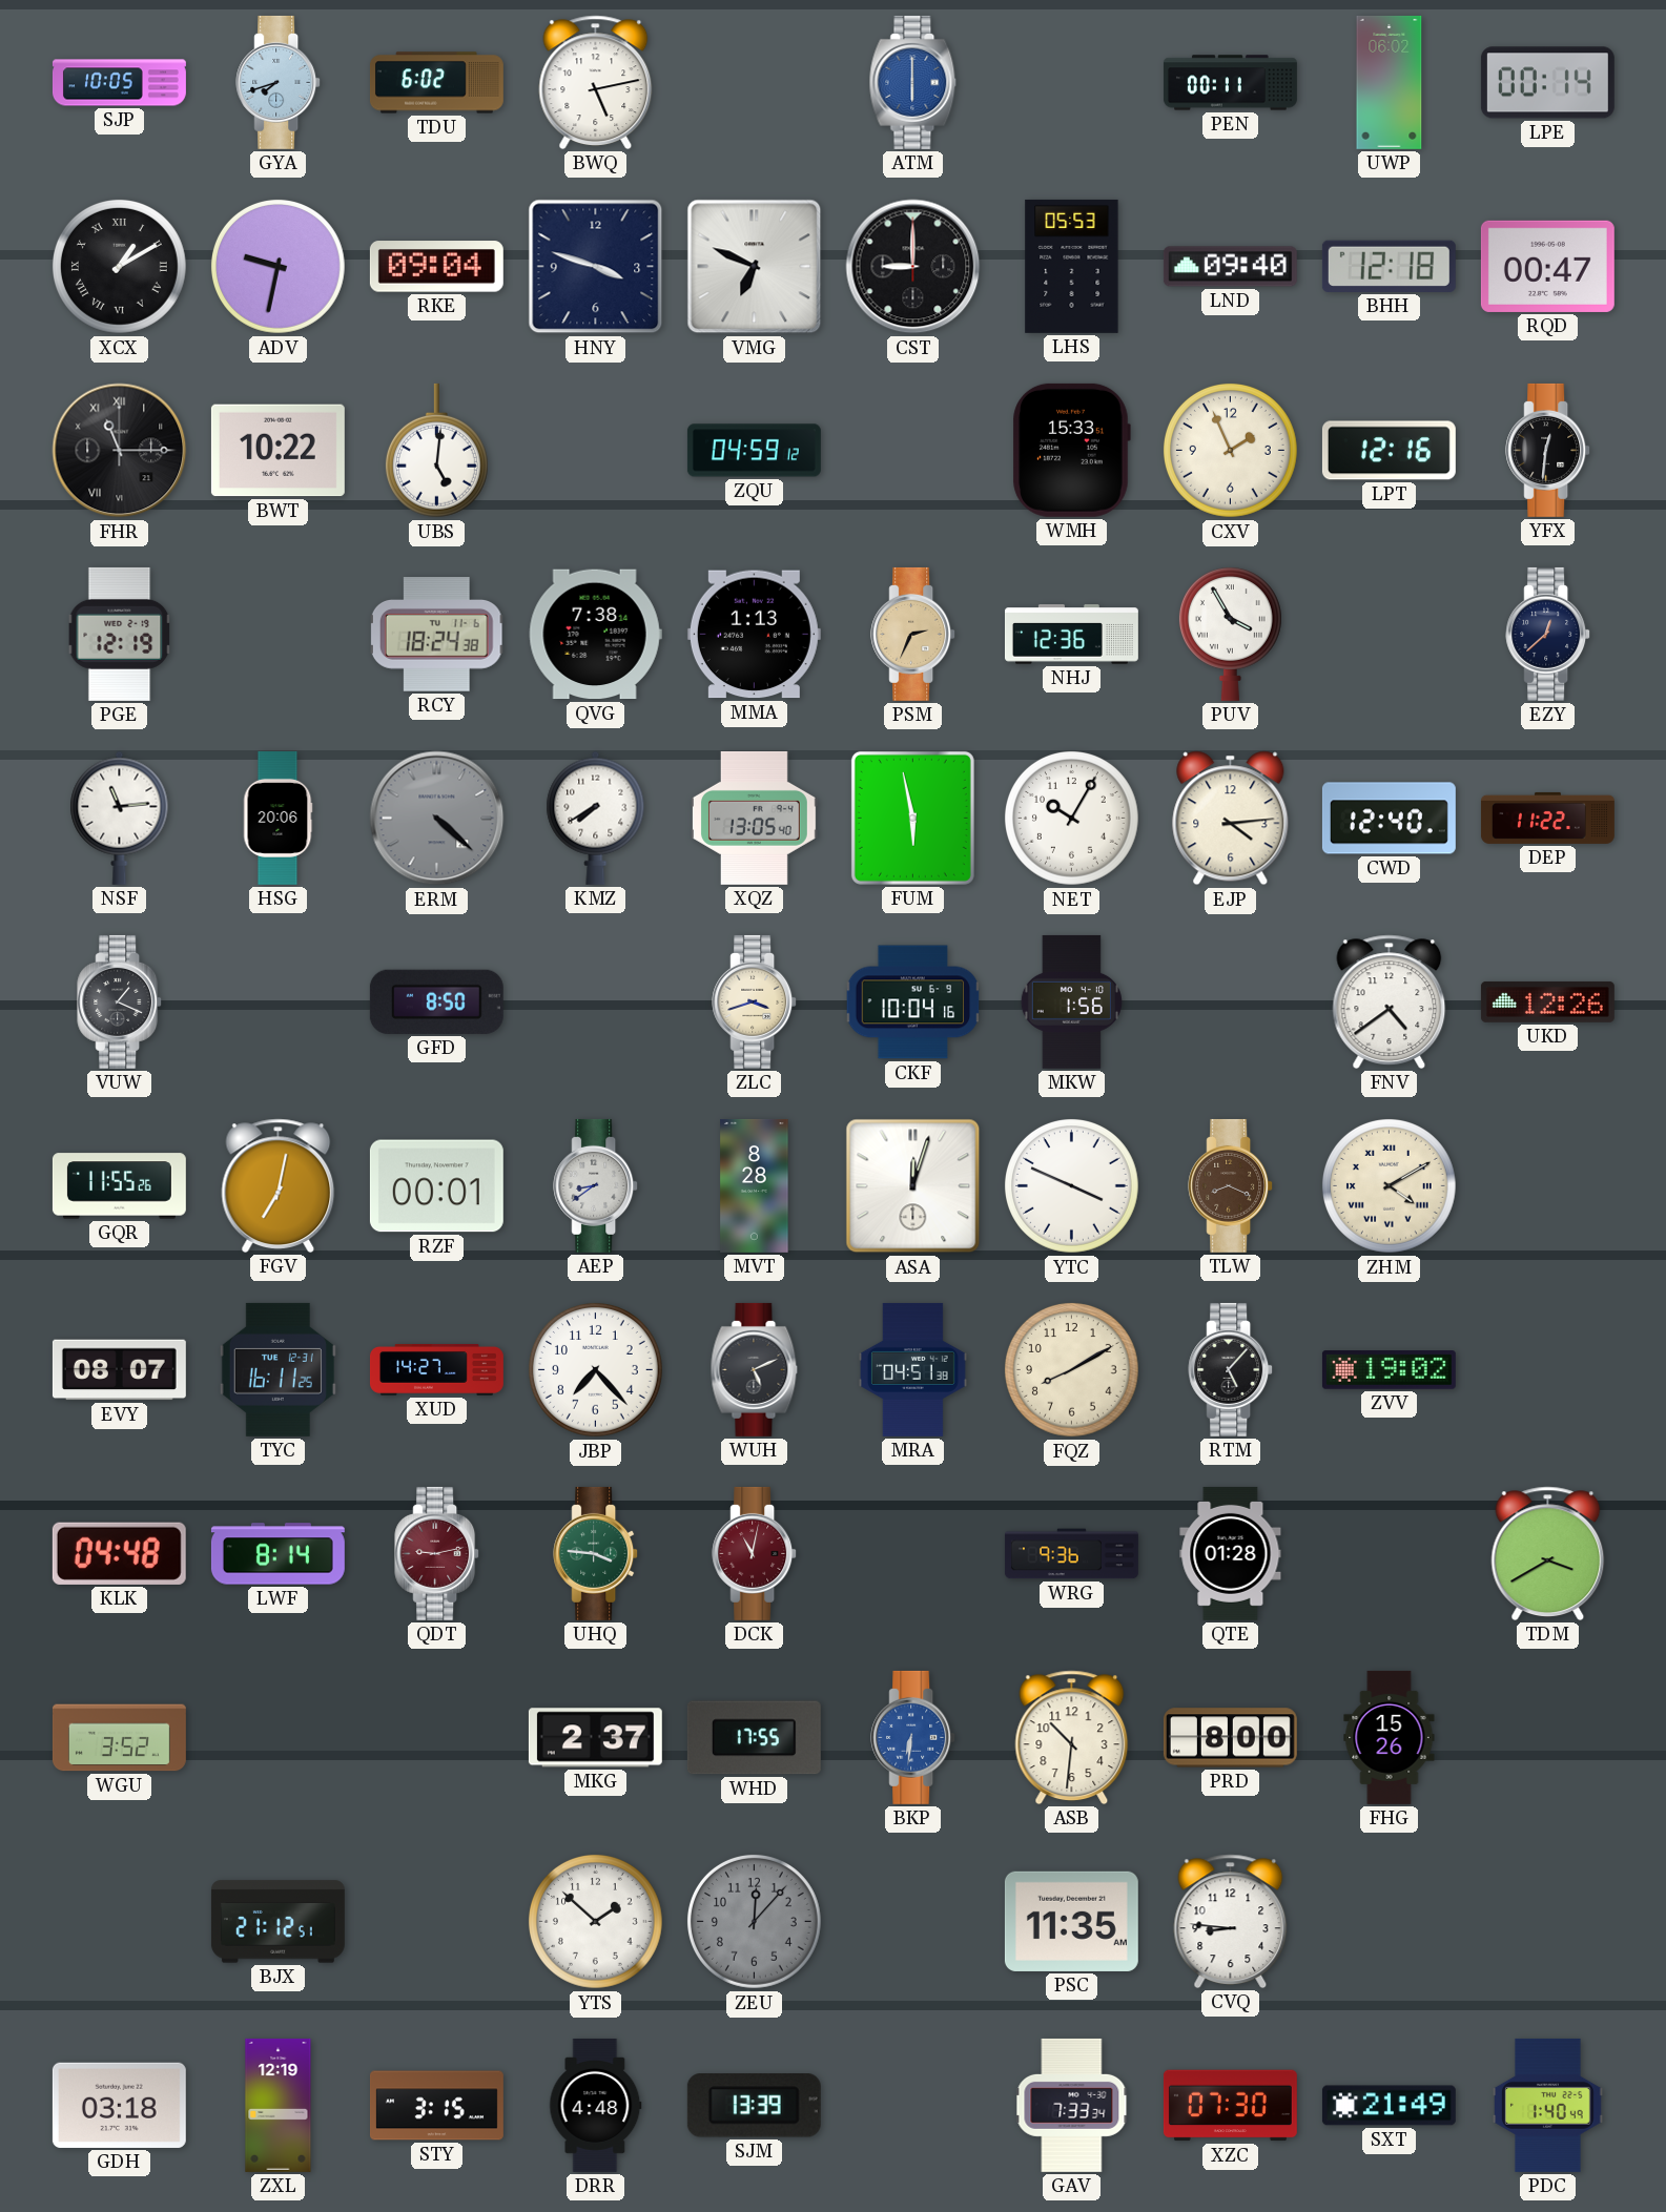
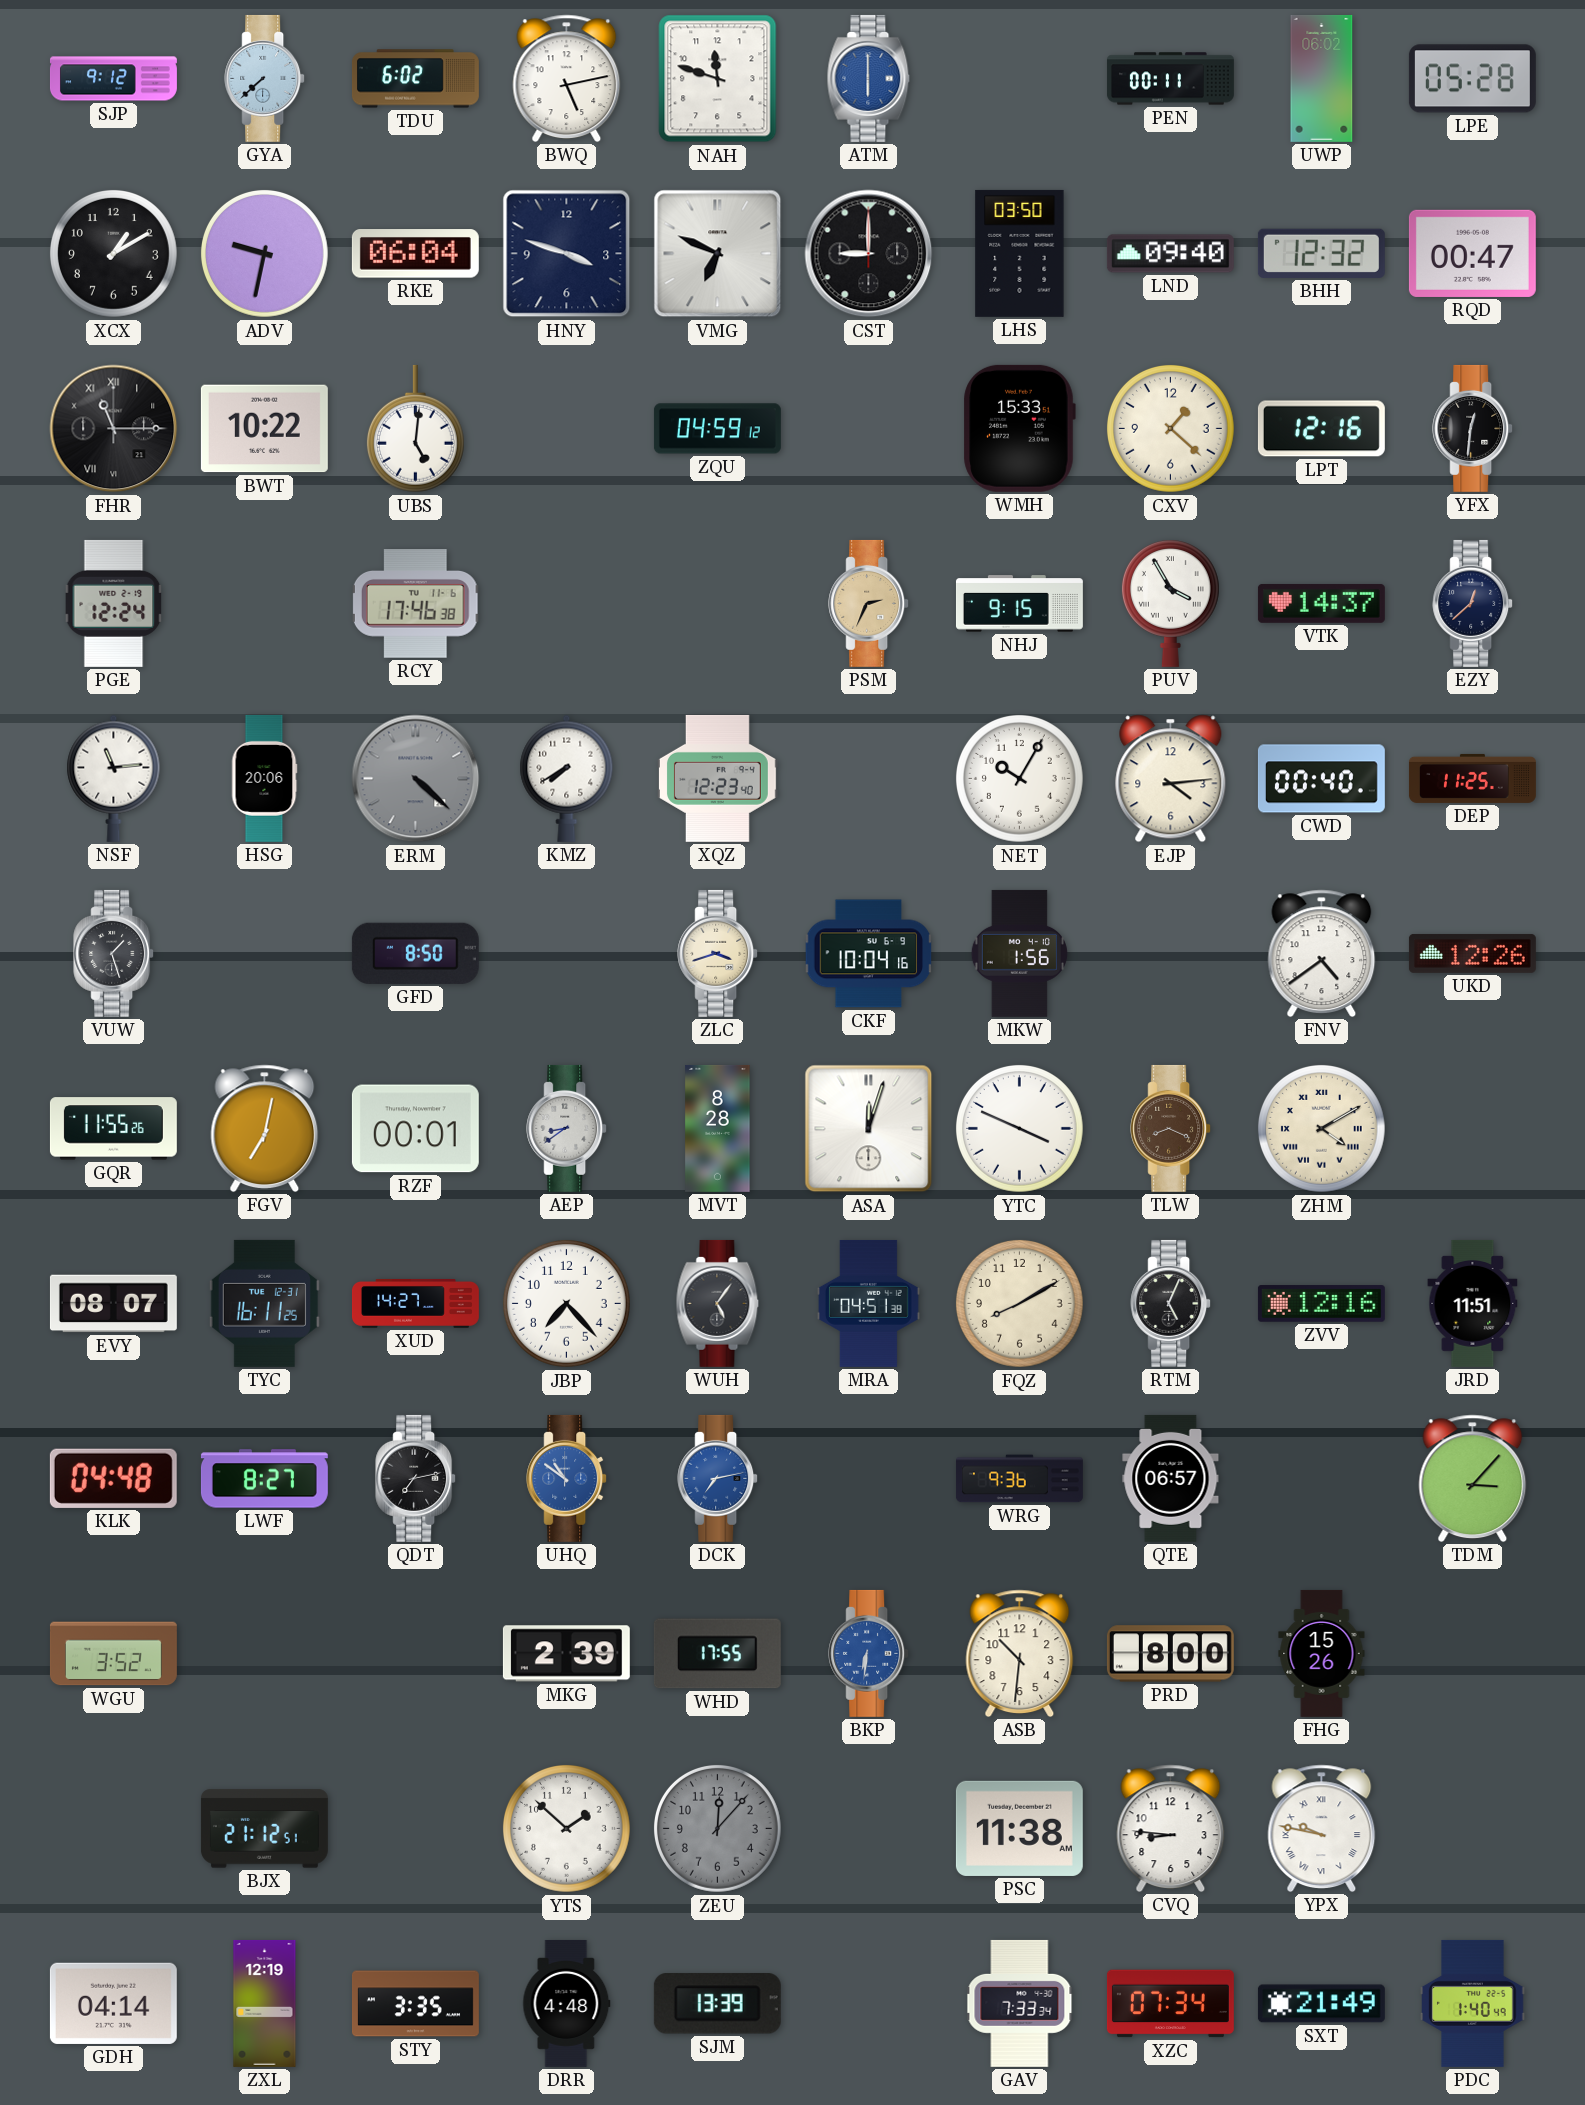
SJP: 10:05 -> 9:12
GYA: 7:42 -> 7:38
NAH: none -> 11:48
LPE: 00:14 -> 05:28
XCX numerals: Roman -> Arabic
RKE: 09:04 -> 06:04
LHS: 05:53 -> 03:50
BHH: 12:18 -> 12:32
CXV: 1:56 -> 1:22
PGE: 12:19 -> 12:24
RCY: 18:24 -> 17:46
QVG: 7:38 -> none
MMA: 1:13 -> none
NHJ: 12:36 -> 9:15
VTK: none -> 14:37
XQZ: 13:05 -> 12:23
FUM: 5:58 -> none
CWD: 12:40 -> 00:40
DEP: 11:22 -> 11:25
VUW: 1:19 -> 1:27
WUH: 5:11 -> 5:06
RTM: 5:07 -> 5:04
ZVV: 19:02 -> 12:16
JRD: none -> 11:51
LWF: 8:14 -> 8:27
QDT: 9:13 -> 7:13
QDT dial: burgundy -> black
UHQ: 3:46 -> 10:51
UHQ dial: green -> blue
DCK: 11:02 -> 7:13
DCK dial: burgundy -> blue
QTE: 01:28 -> 06:57
TDM: 3:40 -> 3:07
MKG: 2:37 -> 2:39
PSC: 11:35 -> 11:38
YPX: none -> 9:47
GDH: 03:18 -> 04:14
STY: 3:15 -> 3:35
XZC: 07:30 -> 07:34
